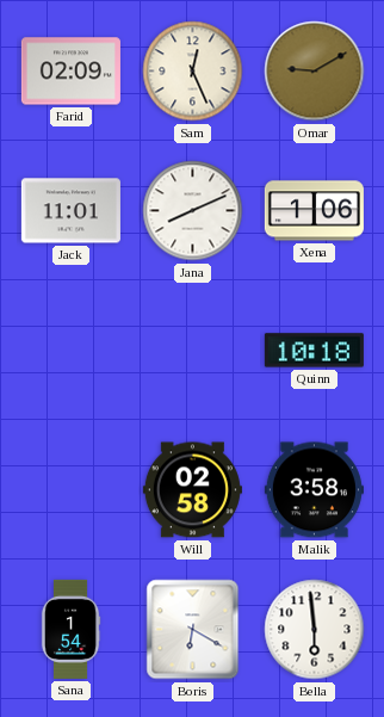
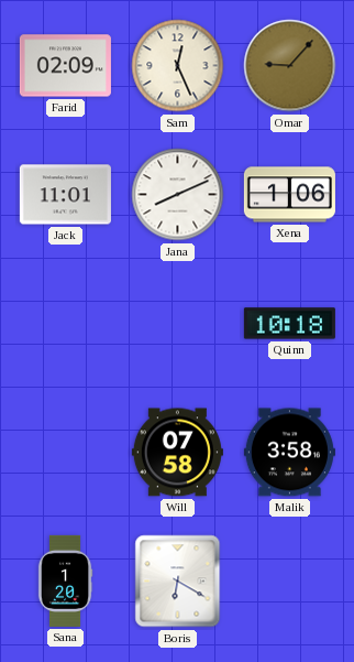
Omar: 9:10 -> 9:07
Will: 02:58 -> 07:58
Sana: 1:54 -> 1:20
Bella: 5:59 -> none
